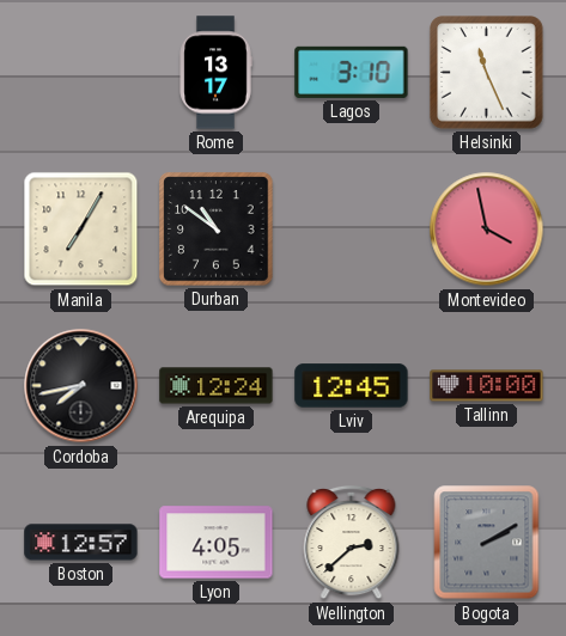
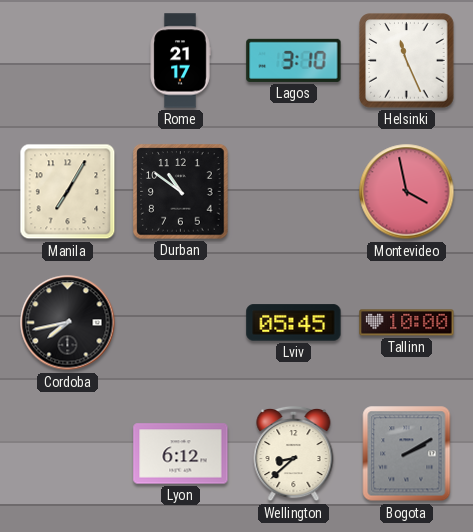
Rome: 13:17 -> 21:17
Arequipa: 12:24 -> none
Lviv: 12:45 -> 05:45
Boston: 12:57 -> none
Lyon: 4:05 -> 6:12
Wellington: 2:38 -> 8:38
